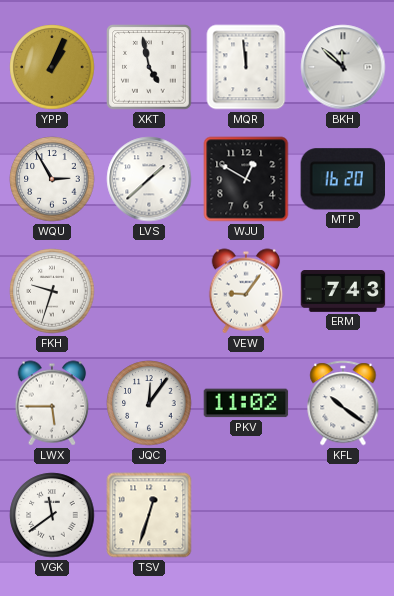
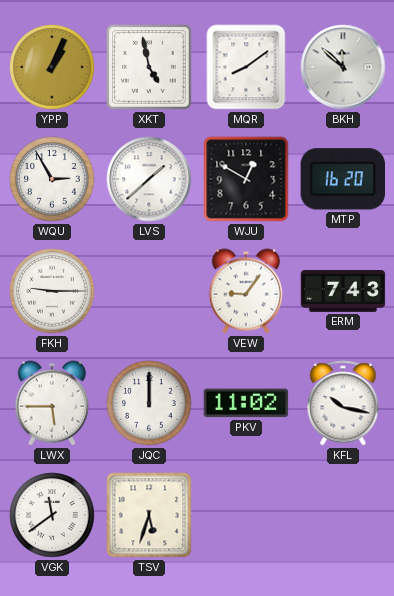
MQR: 11:59 -> 8:09
FKH: 9:33 -> 9:15
JQC: 12:06 -> 12:00
KFL: 10:21 -> 10:17
TSV: 12:33 -> 5:33
